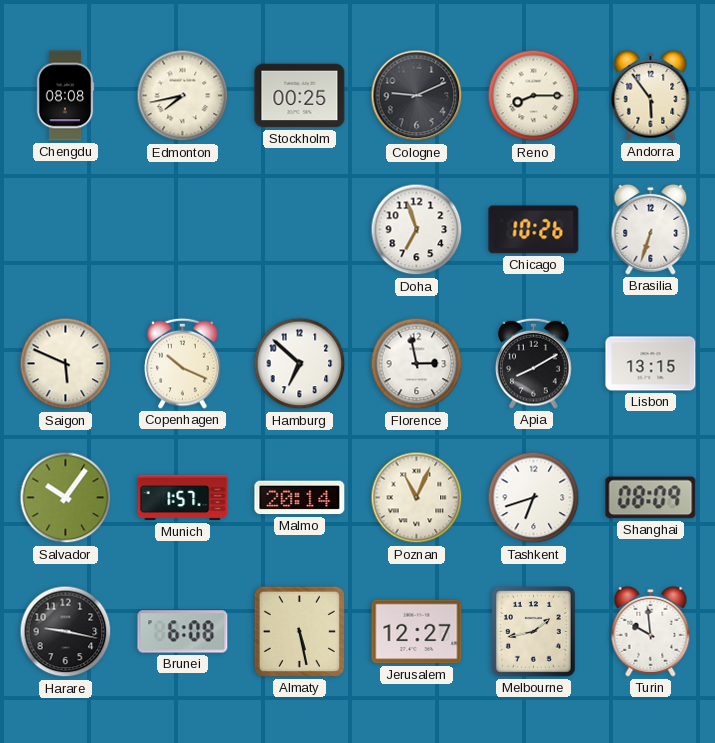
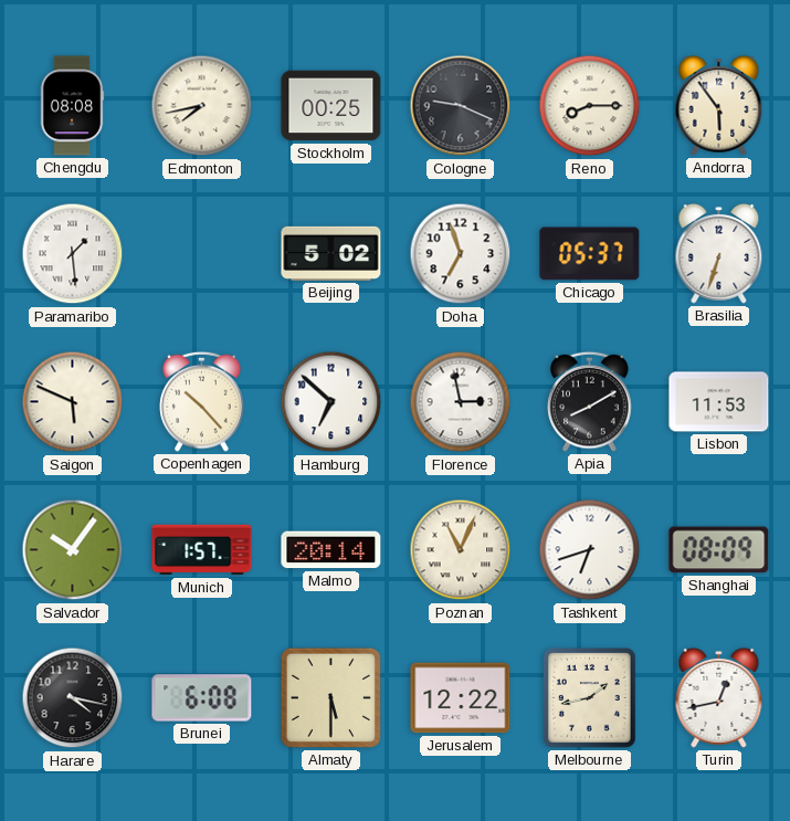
Cologne: 9:11 -> 9:19
Paramaribo: none -> 1:29
Beijing: none -> 5:02
Chicago: 10:26 -> 05:37
Copenhagen: 10:19 -> 10:23
Lisbon: 13:15 -> 11:53
Harare: 9:17 -> 4:17
Almaty: 5:28 -> 5:30
Jerusalem: 12:27 -> 12:22
Turin: 9:59 -> 12:43
